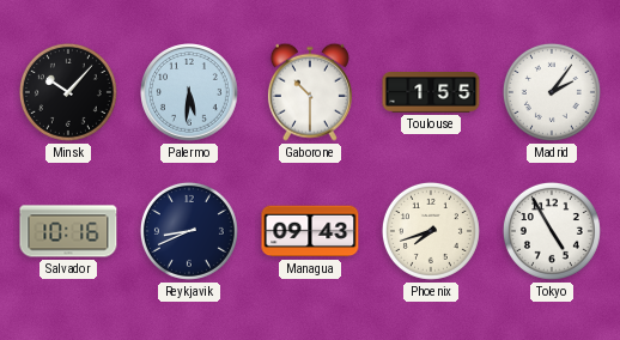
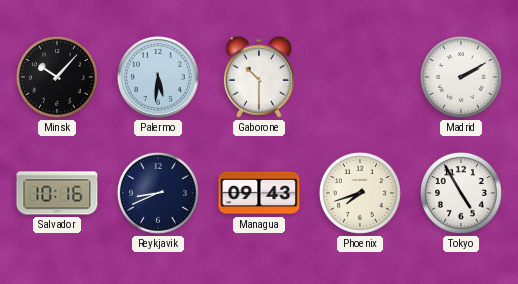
Toulouse: 1:55 -> none
Madrid: 2:06 -> 2:10
